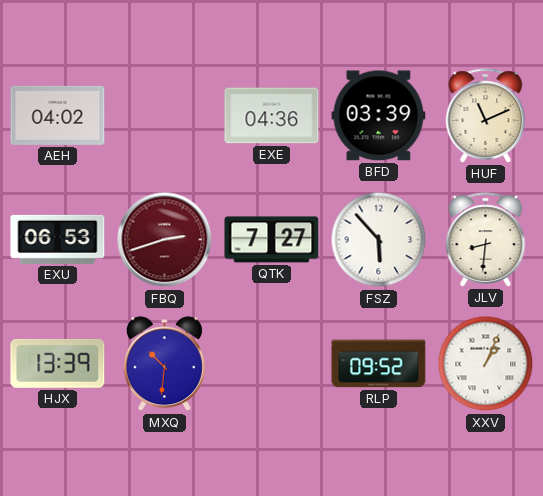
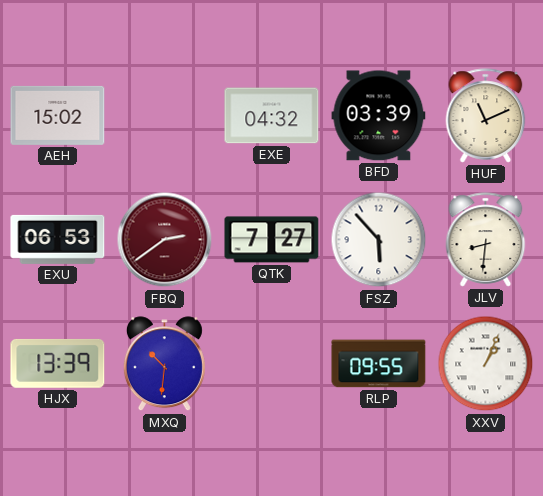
AEH: 04:02 -> 15:02
EXE: 04:36 -> 04:32
FBQ: 2:42 -> 2:39
RLP: 09:52 -> 09:55
